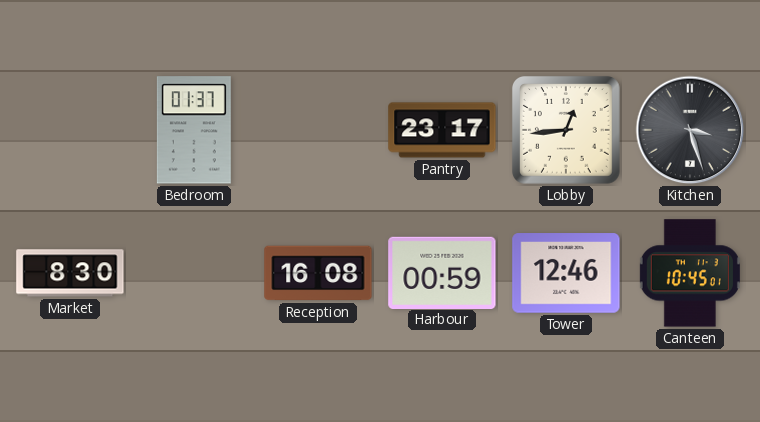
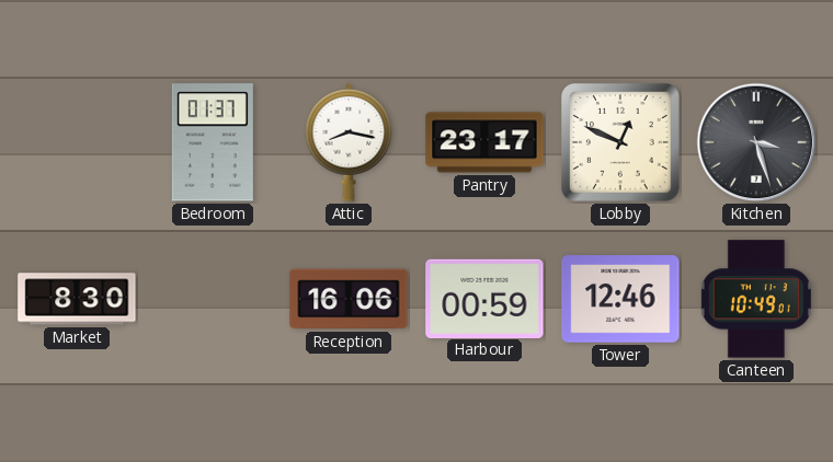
Attic: none -> 8:17
Lobby: 12:44 -> 12:49
Reception: 16:08 -> 16:06
Canteen: 10:45 -> 10:49
